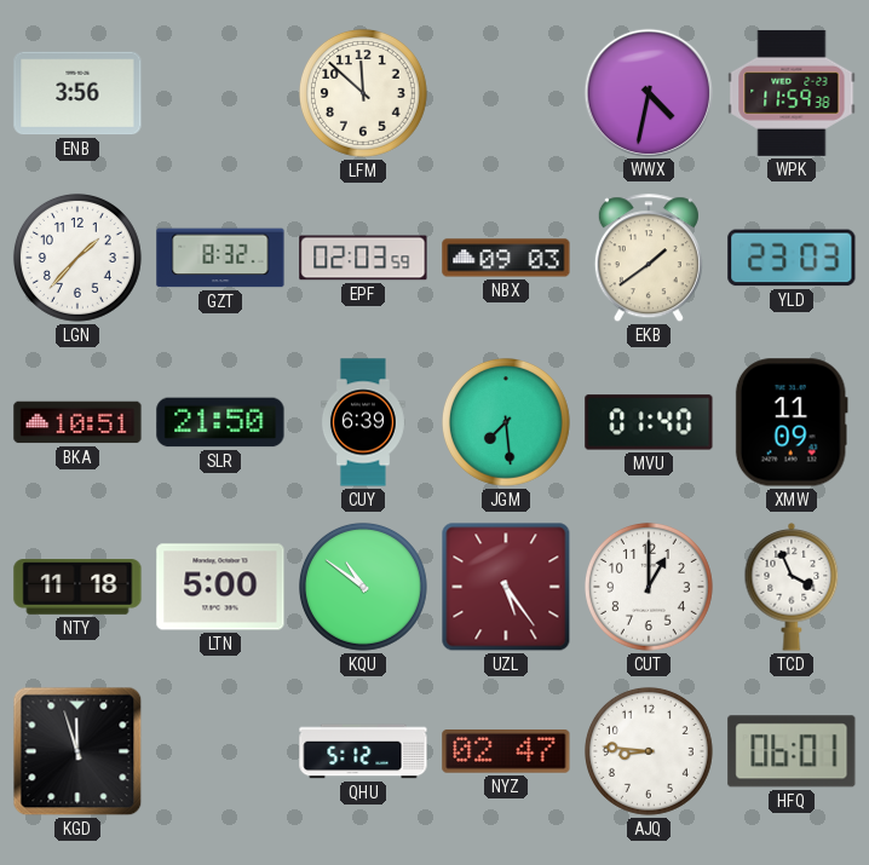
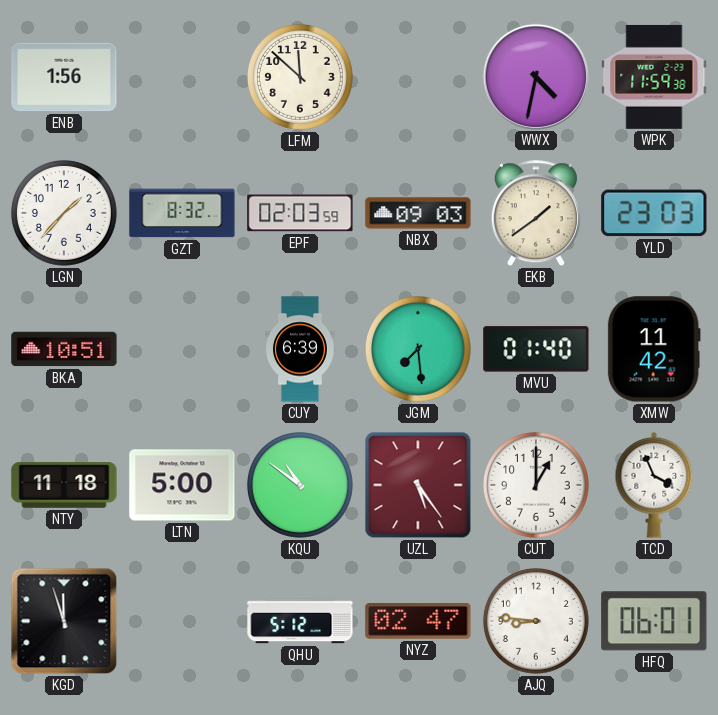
ENB: 3:56 -> 1:56
SLR: 21:50 -> none
XMW: 11:09 -> 11:42
